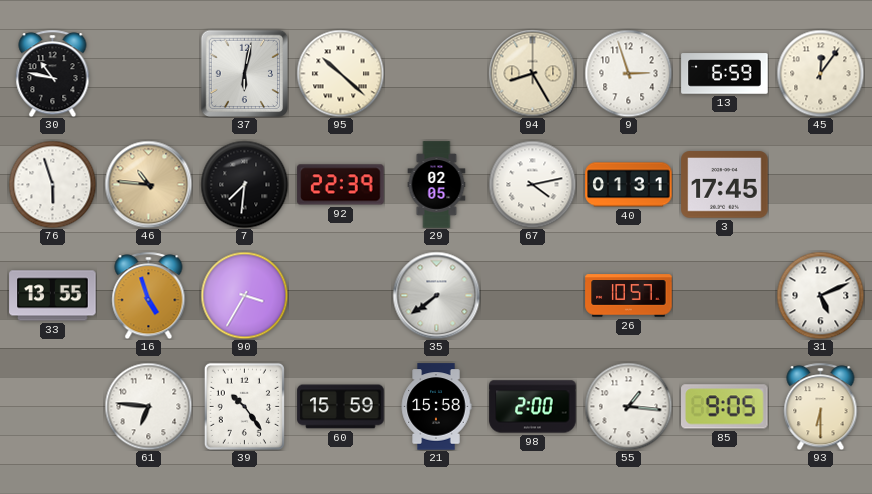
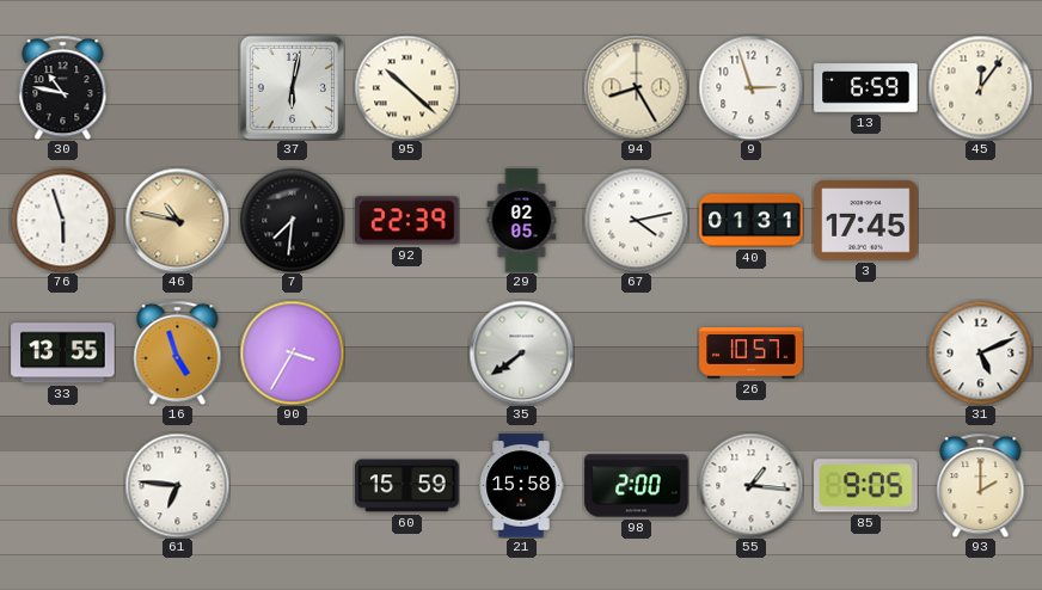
46: 10:46 -> 10:47
39: 10:24 -> none
93: 6:30 -> 2:00
